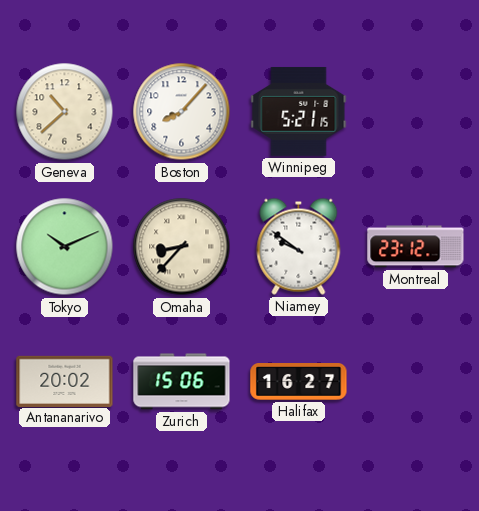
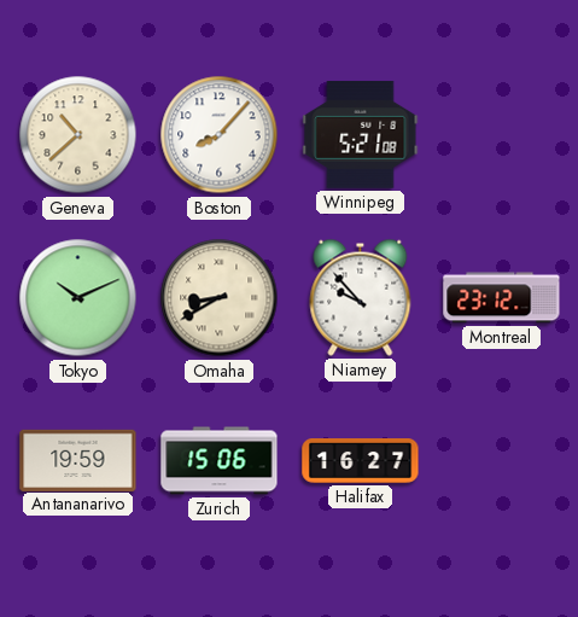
Winnipeg: 5:21:15 -> 5:21:08
Omaha: 8:37 -> 8:40
Niamey: 9:51 -> 9:53
Antananarivo: 20:02 -> 19:59
